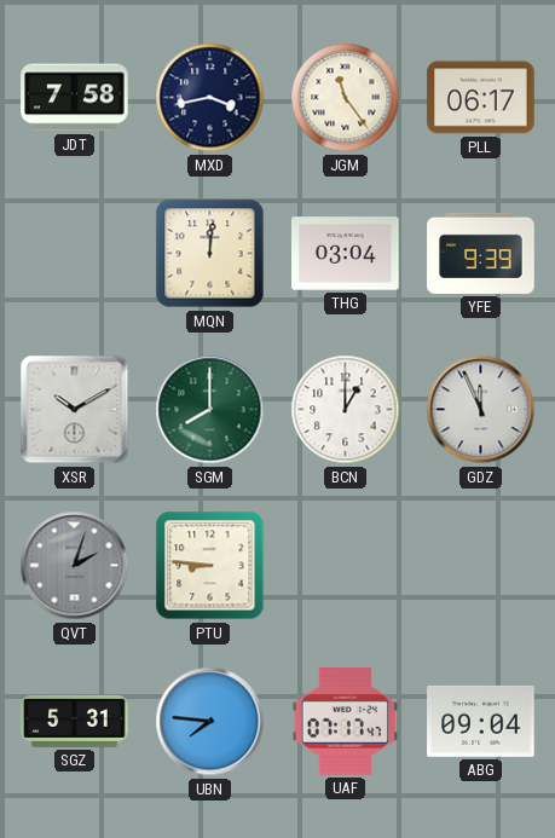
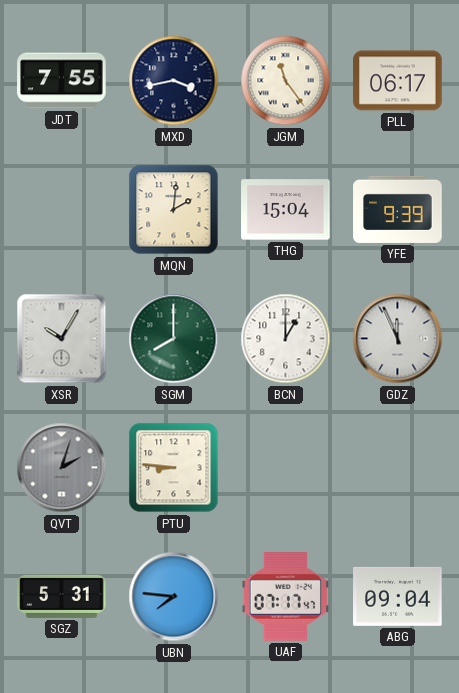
JDT: 7:58 -> 7:55
MQN: 12:01 -> 2:01
THG: 03:04 -> 15:04
XSR: 10:10 -> 10:05
